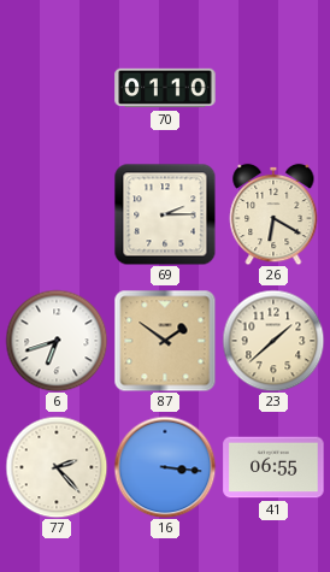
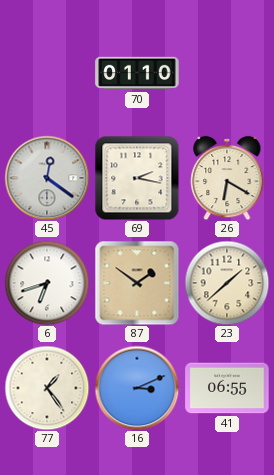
45: none -> 12:21
69: 2:15 -> 2:17
77: 2:23 -> 1:24
16: 3:16 -> 3:11
